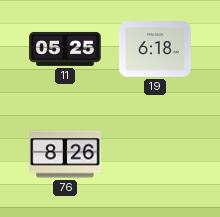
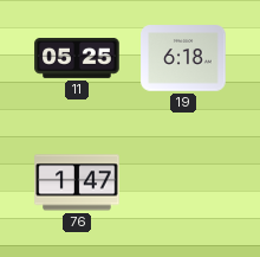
76: 8:26 -> 1:47
